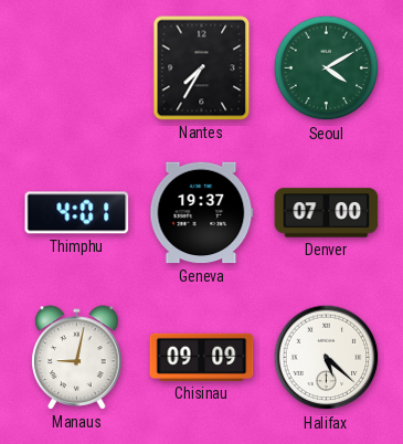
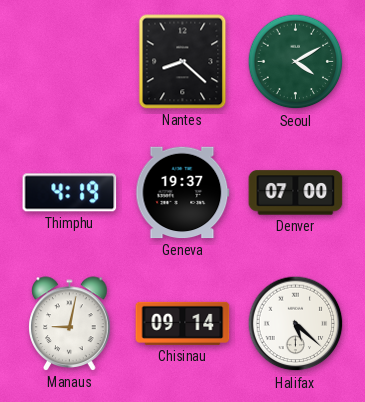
Nantes: 7:35 -> 8:22
Thimphu: 4:01 -> 4:19
Chisinau: 09:09 -> 09:14
